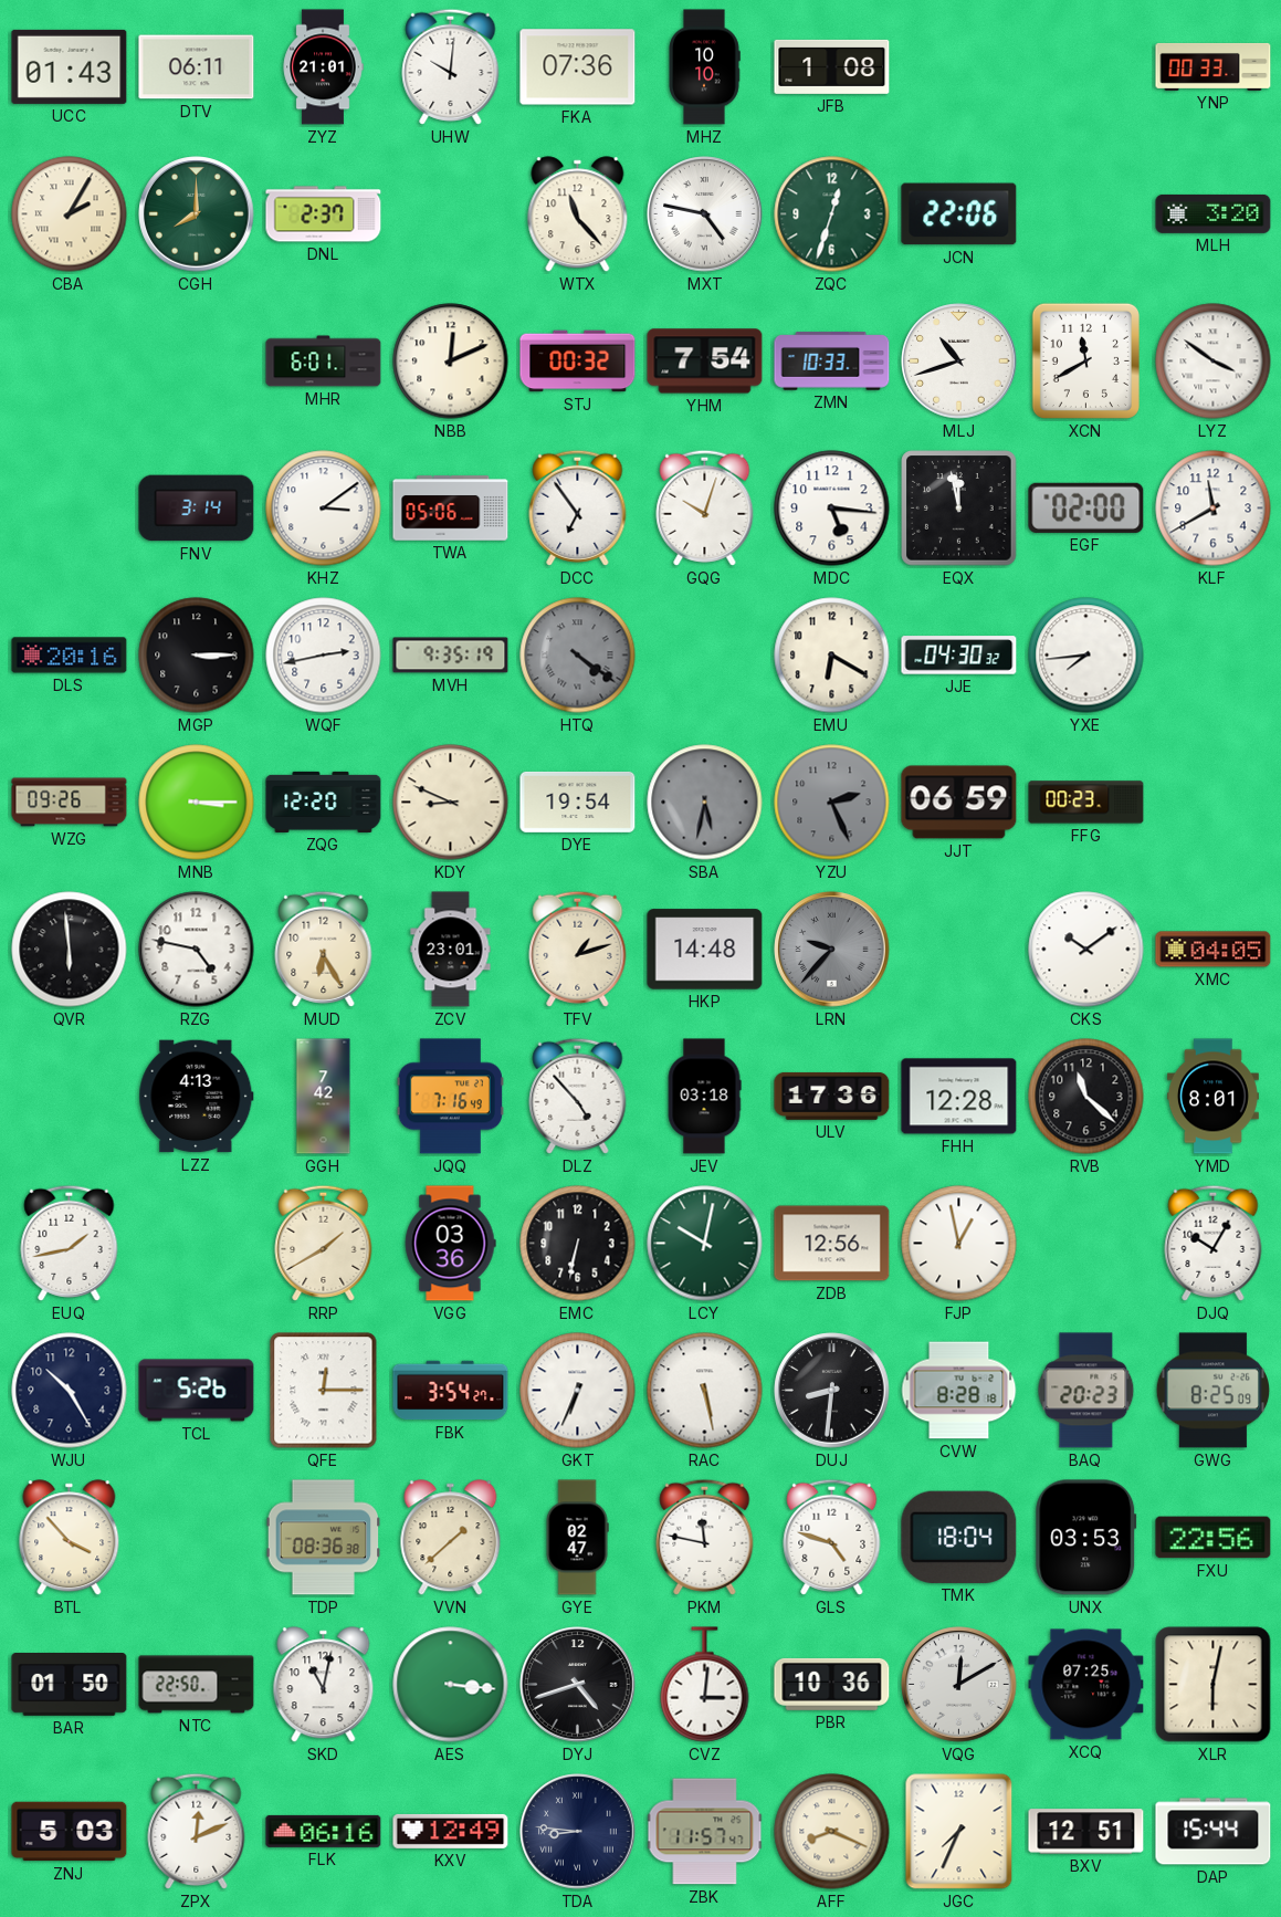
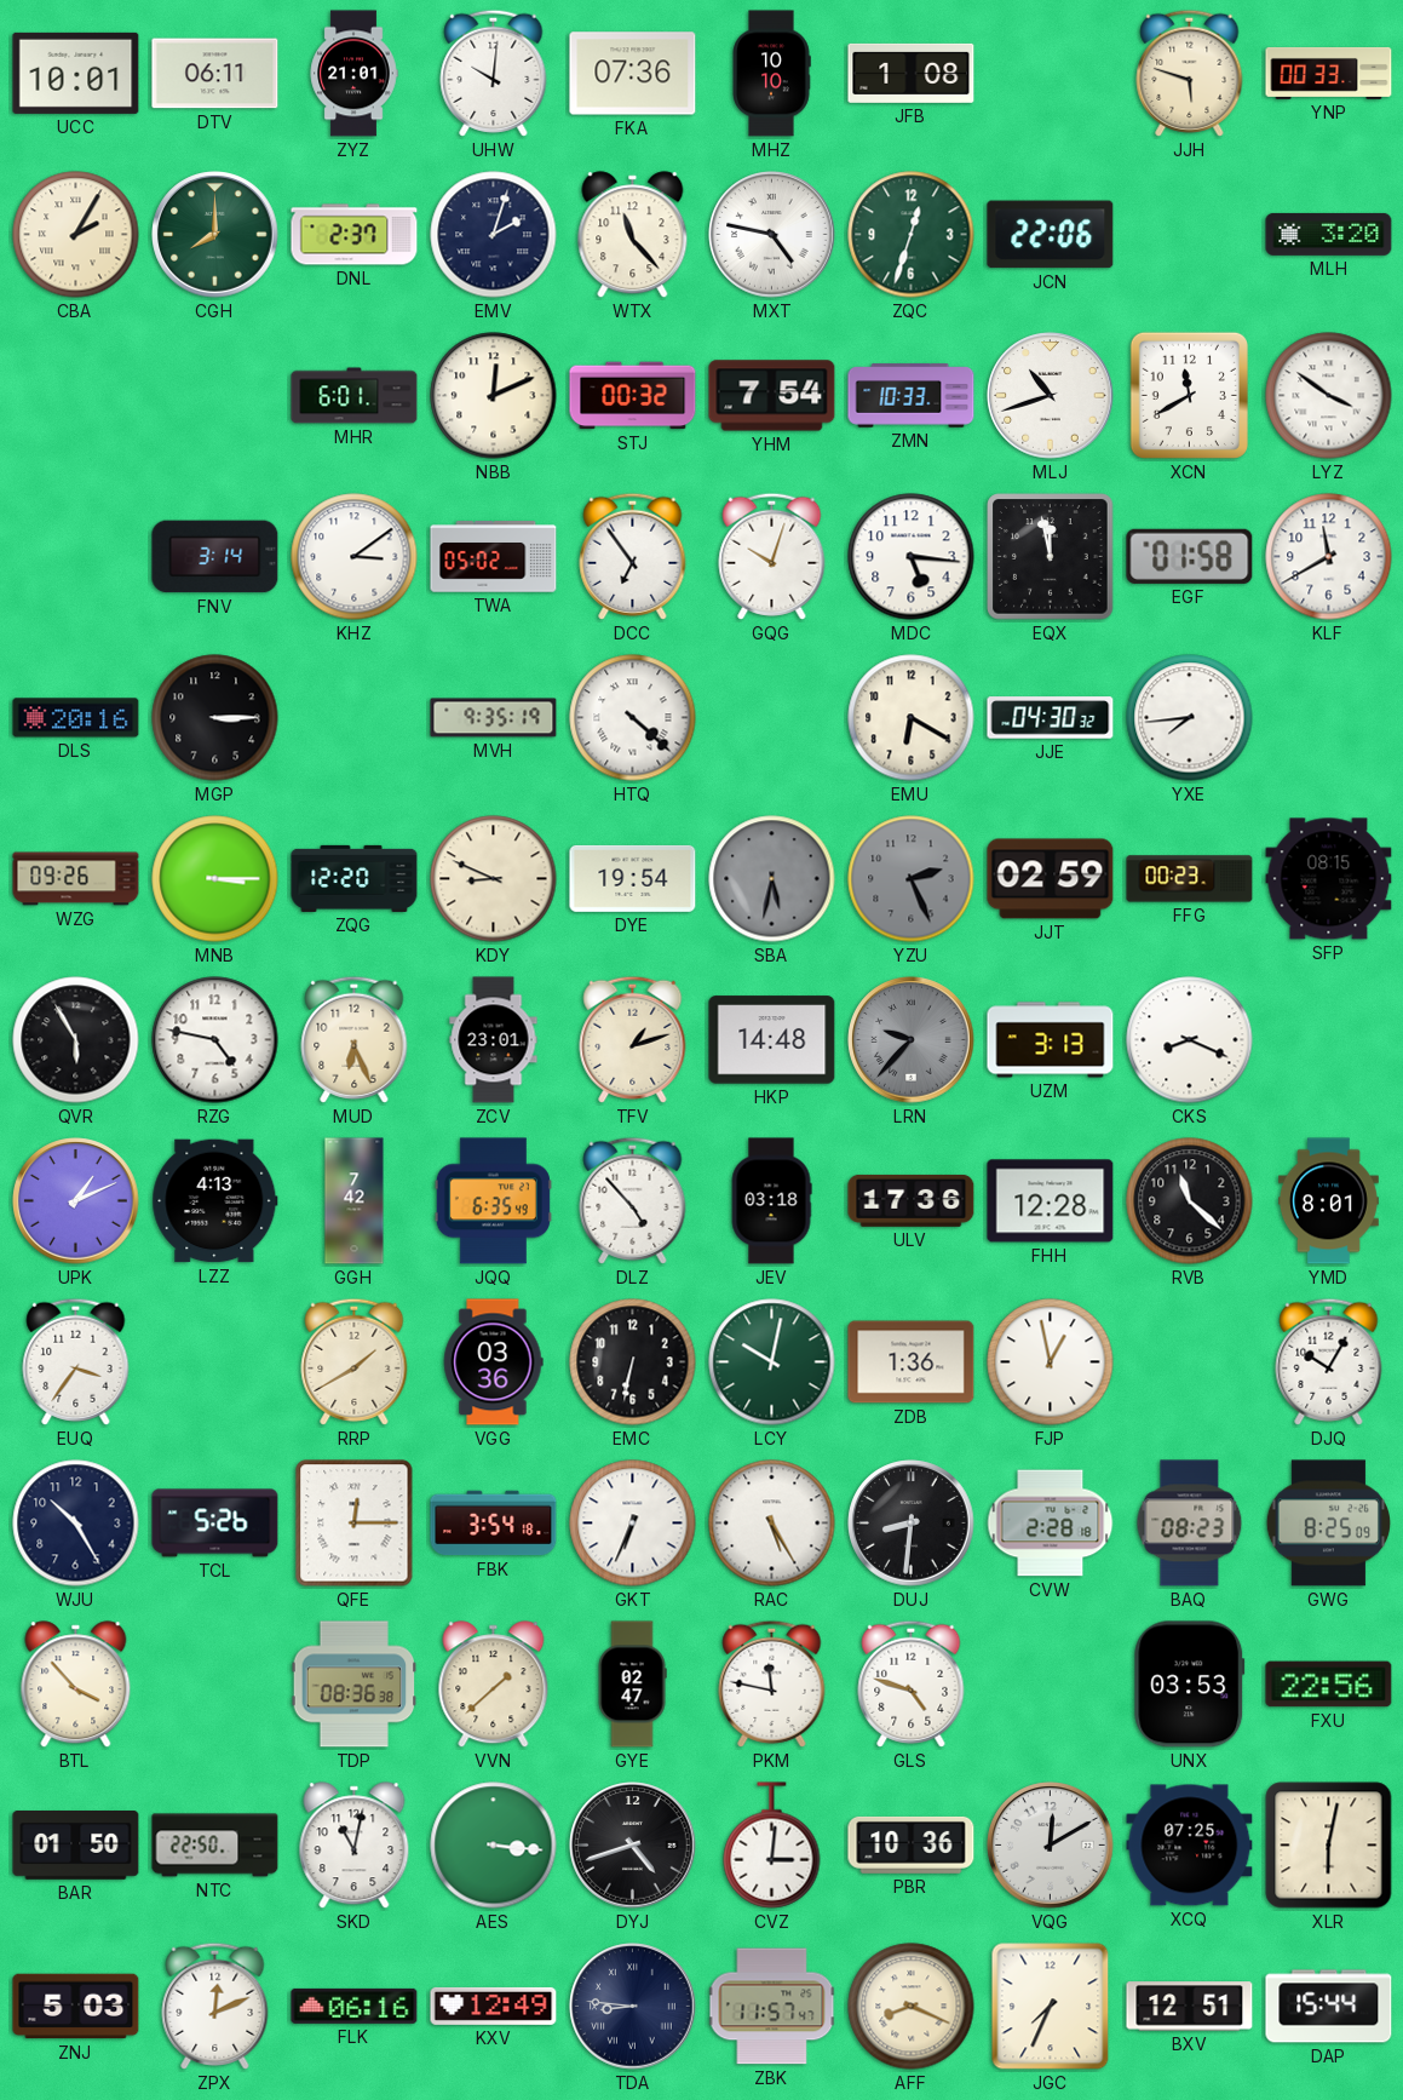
UCC: 01:43 -> 10:01
JJH: none -> 5:48
EMV: none -> 2:03
TWA: 05:06 -> 05:02
EGF: 02:00 -> 01:58
WQF: 2:43 -> none
HTQ: 4:21 -> 4:22
HTQ dial: grey -> white
JJT: 06:59 -> 02:59
SFP: none -> 08:15
QVR: 5:59 -> 5:55
MUD: 6:25 -> 6:26
UZM: none -> 3:13
CKS: 10:09 -> 8:19
XMC: 04:05 -> none
UPK: none -> 1:11
JQQ: 7:16 -> 6:35
EUQ: 1:43 -> 3:36
ZDB: 12:56 -> 1:36
FBK: 3:54:27 -> 3:54:18
RAC: 5:28 -> 5:25
CVW: 8:28 -> 2:28
BAQ: 20:23 -> 08:23
TMK: 18:04 -> none
